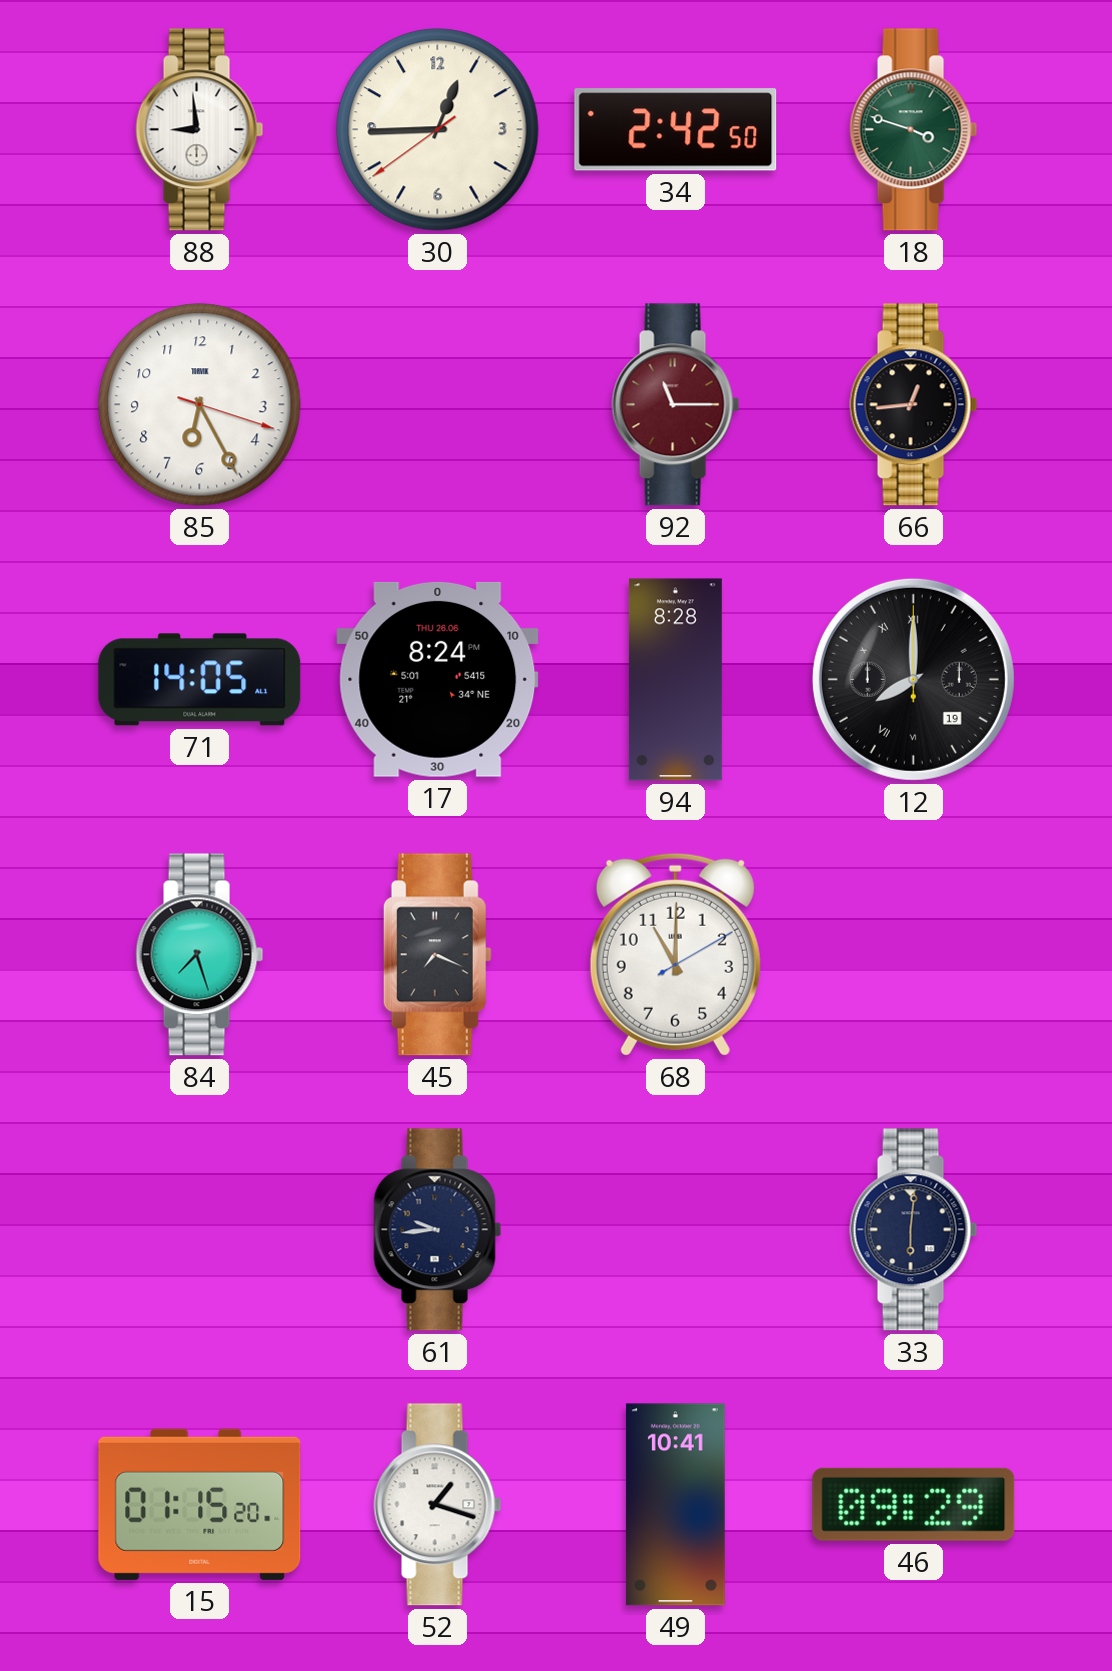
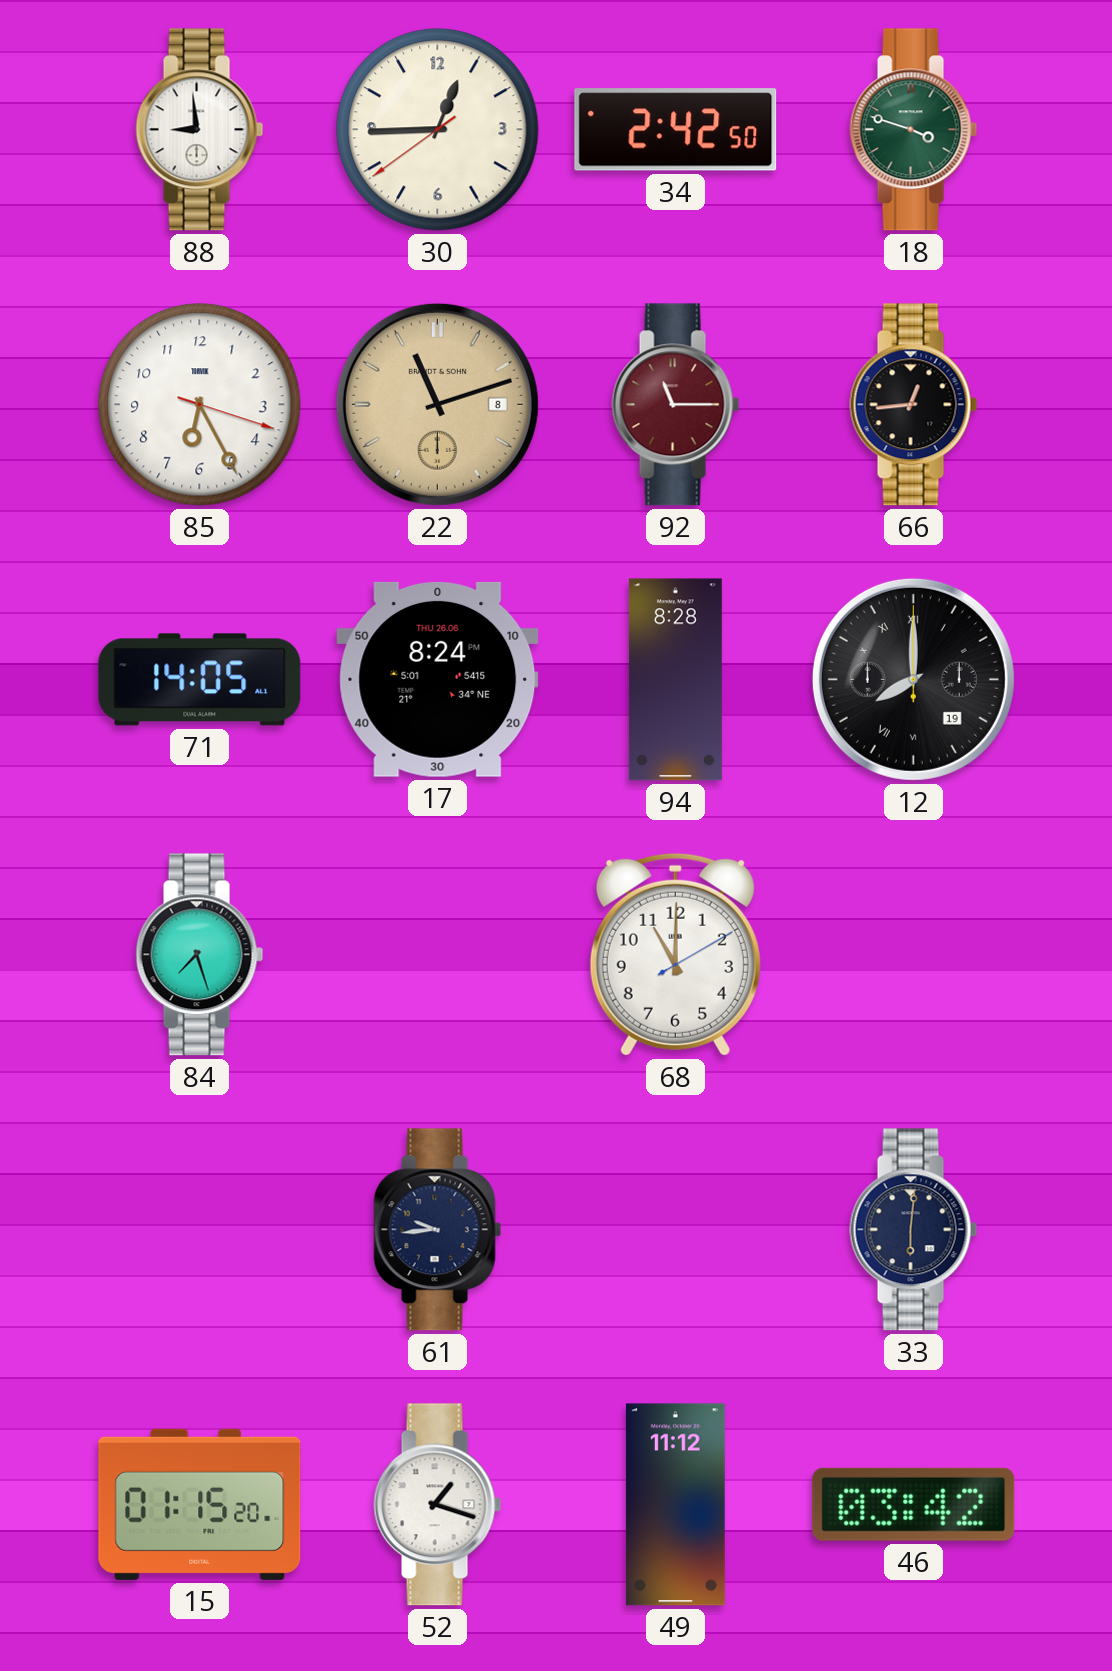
22: none -> 11:12
45: 7:19 -> none
49: 10:41 -> 11:12
46: 09:29 -> 03:42
